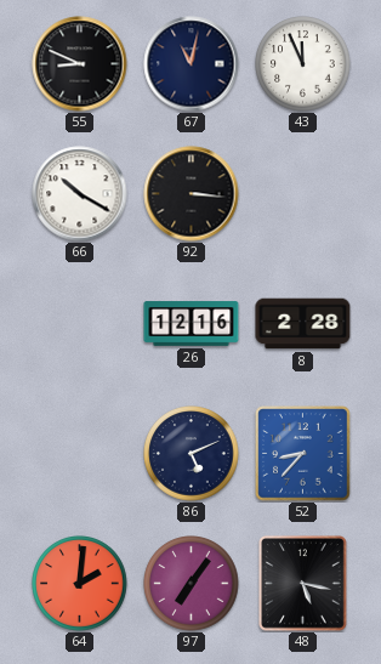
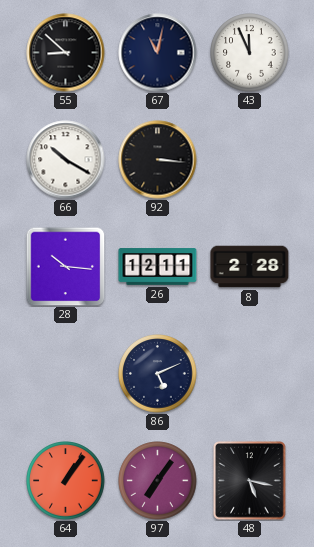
55: 8:49 -> 8:52
28: none -> 10:16
26: 12:16 -> 12:11
52: 8:37 -> none
64: 2:01 -> 1:06
